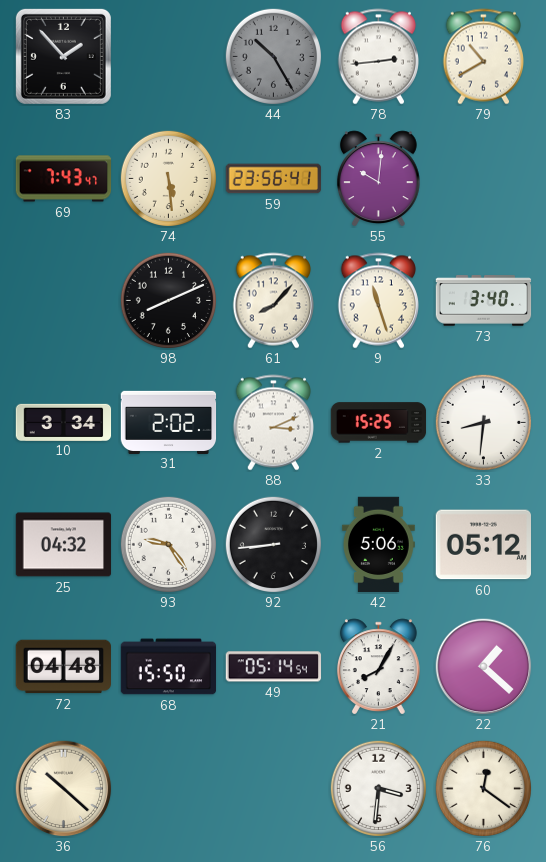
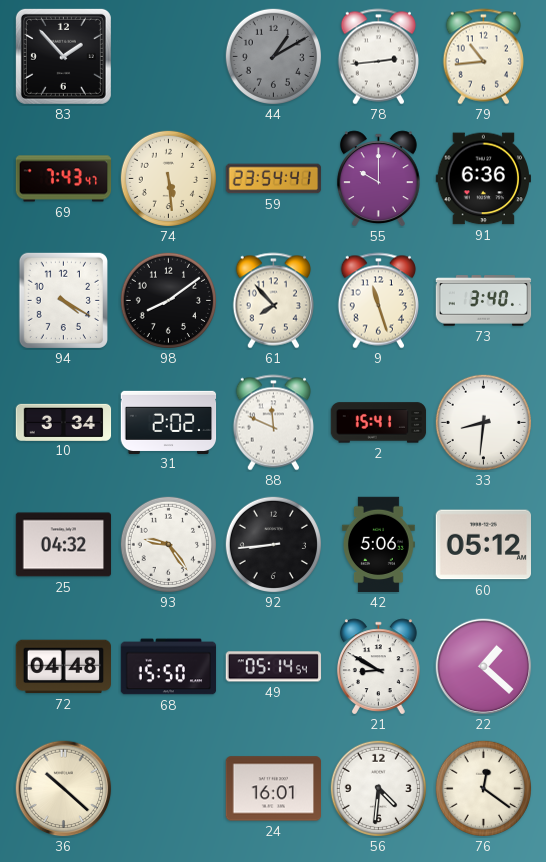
44: 10:25 -> 1:10
79: 10:40 -> 10:44
59: 23:56 -> 23:54
55: 10:01 -> 10:00
91: none -> 6:36
94: none -> 4:20
98: 8:11 -> 8:09
61: 8:07 -> 7:53
88: 3:11 -> 11:49
2: 15:25 -> 15:41
21: 8:05 -> 8:50
24: none -> 16:01
56: 3:31 -> 4:31
